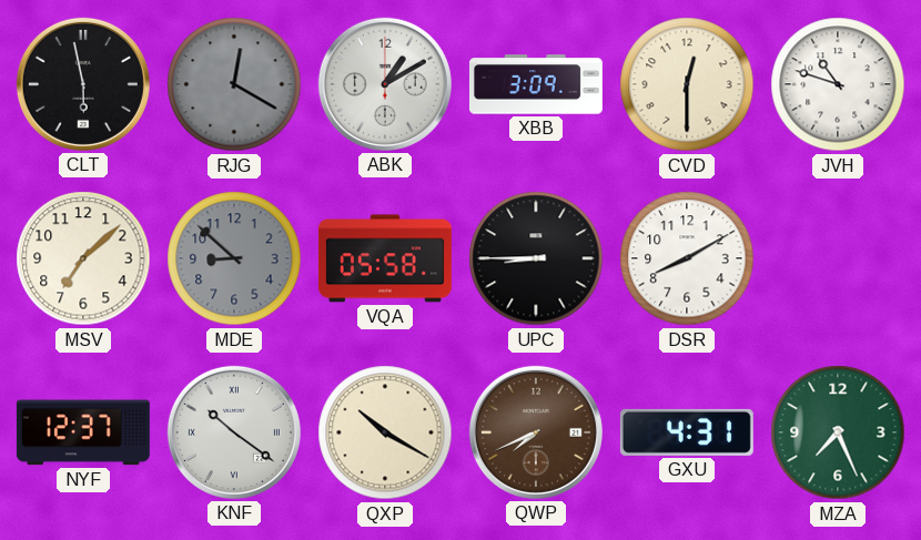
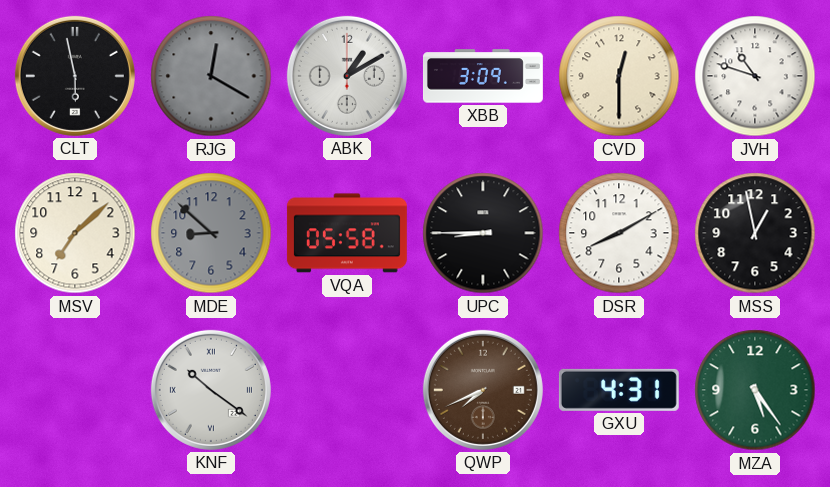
MSS: none -> 12:58
NYF: 12:37 -> none
QXP: 10:20 -> none
MZA: 7:26 -> 5:24
